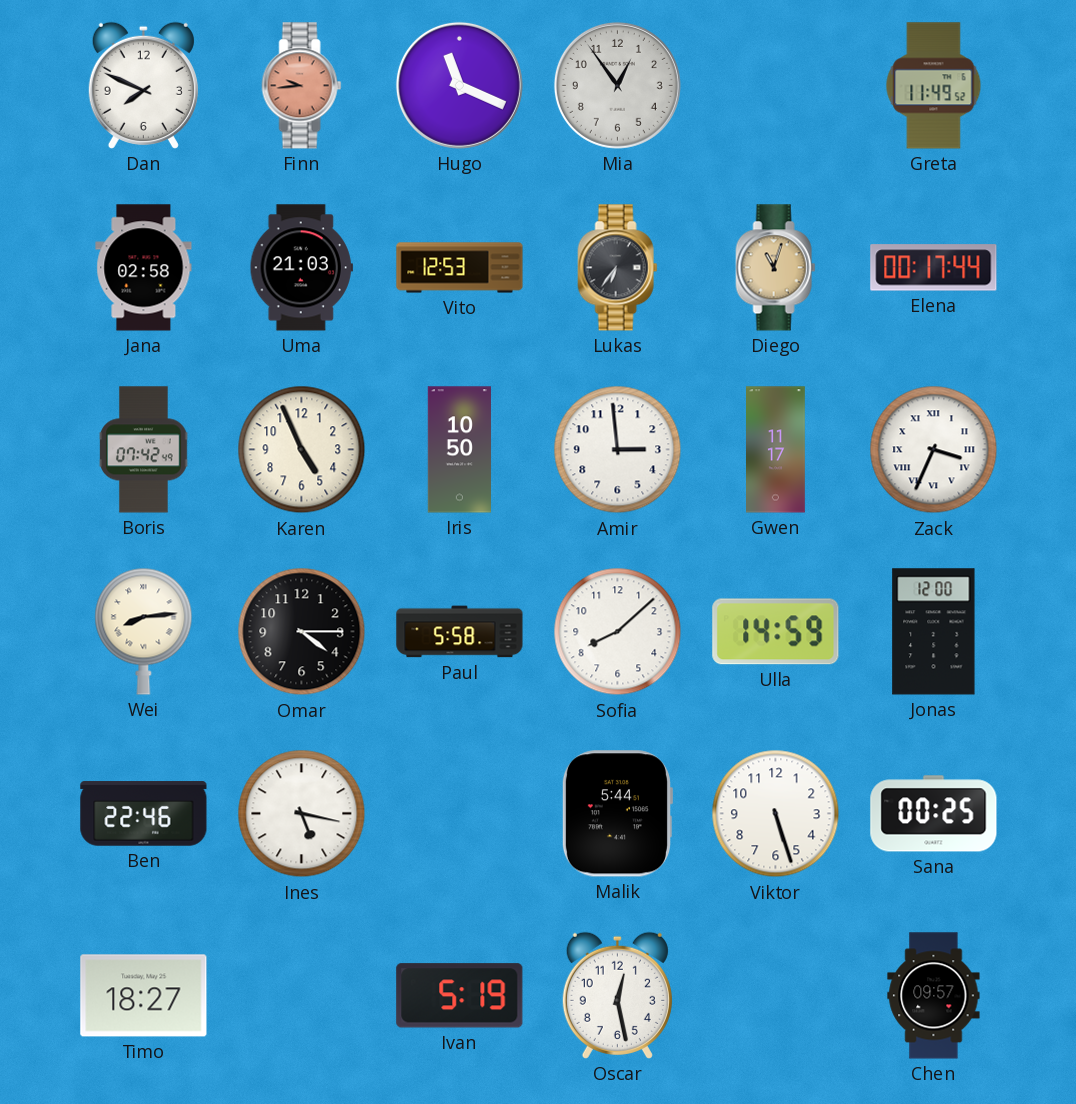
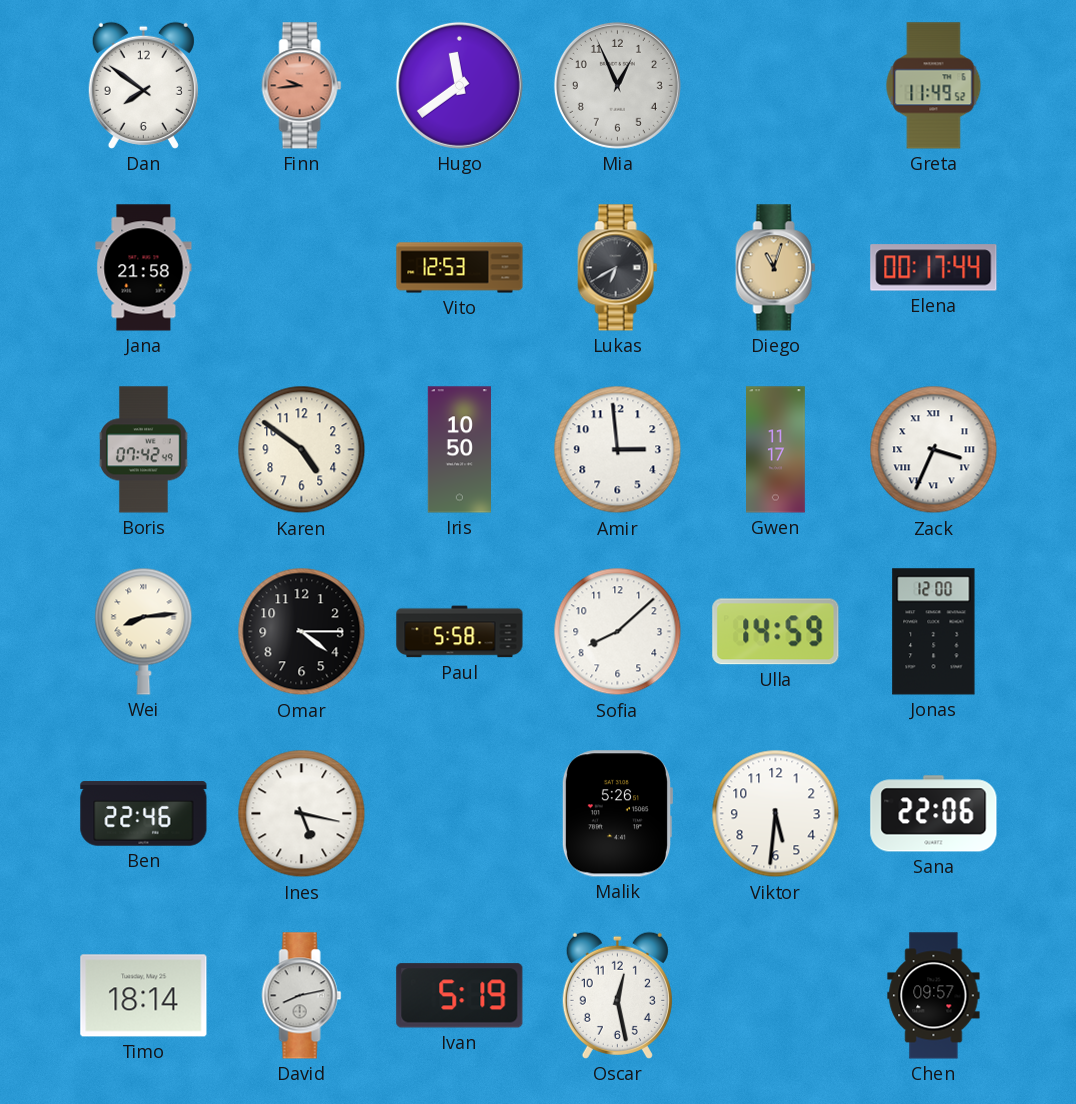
Dan: 7:49 -> 7:51
Hugo: 11:19 -> 11:39
Mia: 12:54 -> 12:56
Jana: 02:58 -> 21:58
Uma: 21:03 -> none
Lukas: 6:36 -> 6:40
Karen: 4:56 -> 4:51
Malik: 5:44 -> 5:26
Viktor: 5:27 -> 5:31
Sana: 00:25 -> 22:06
Timo: 18:27 -> 18:14
David: none -> 8:13
